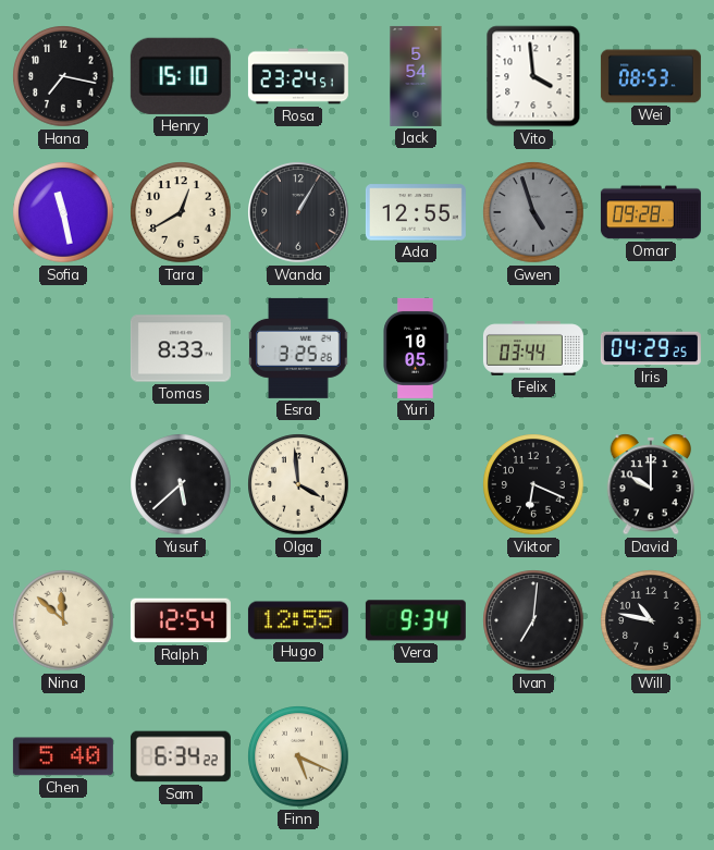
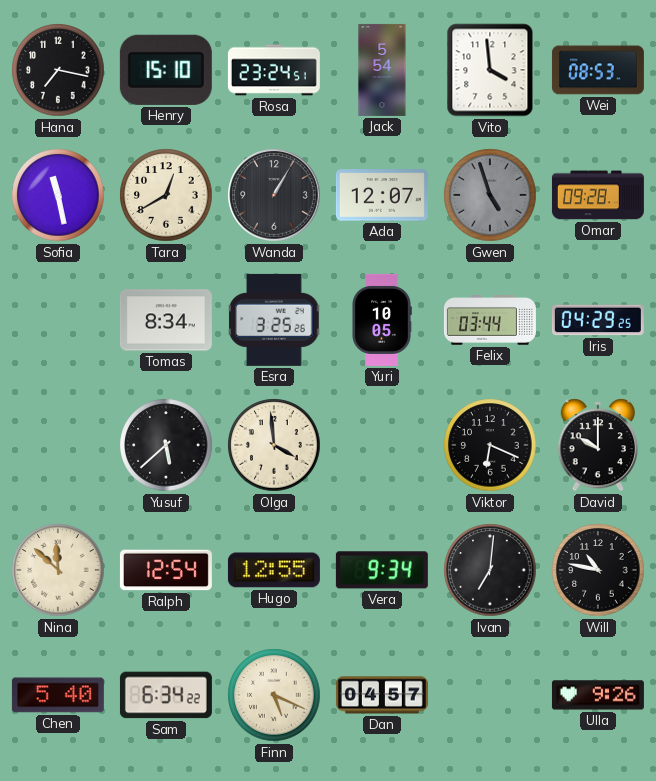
Ada: 12:55 -> 12:07
Tomas: 8:33 -> 8:34
Dan: none -> 04:57
Ulla: none -> 9:26
